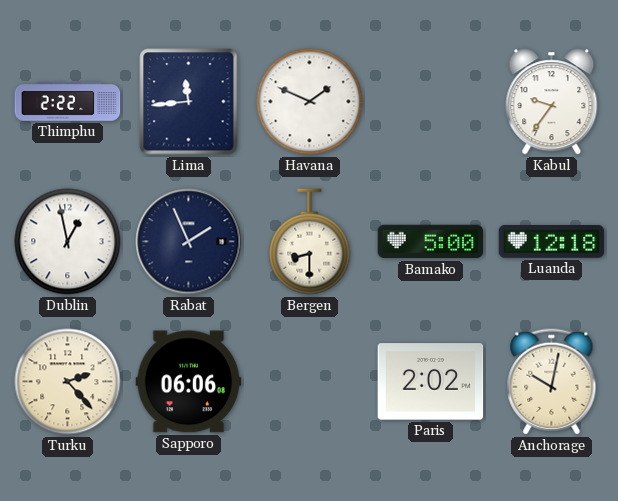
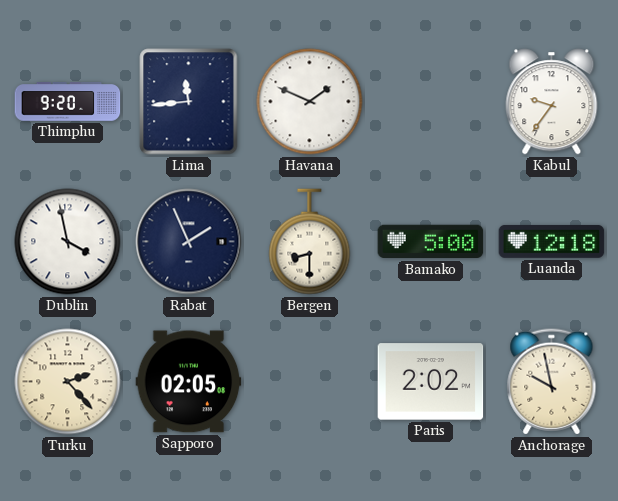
Thimphu: 2:22 -> 9:20
Dublin: 12:58 -> 3:58
Sapporo: 06:06 -> 02:05
Anchorage: 10:02 -> 9:58
